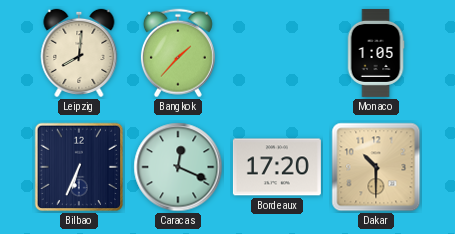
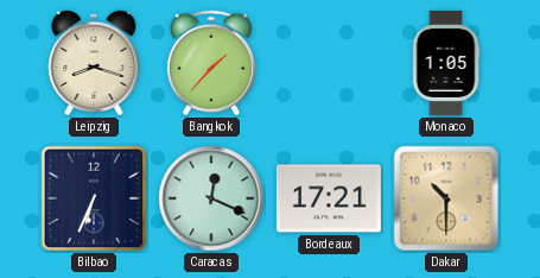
Leipzig: 8:01 -> 8:18
Bordeaux: 17:20 -> 17:21
